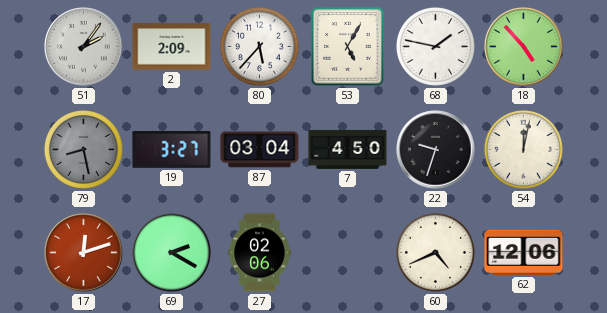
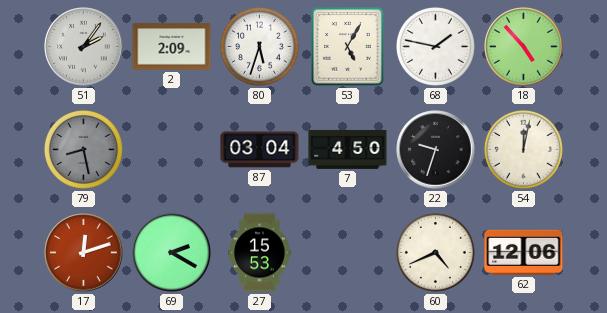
80: 5:37 -> 5:33
19: 3:27 -> none
27: 02:06 -> 15:53
